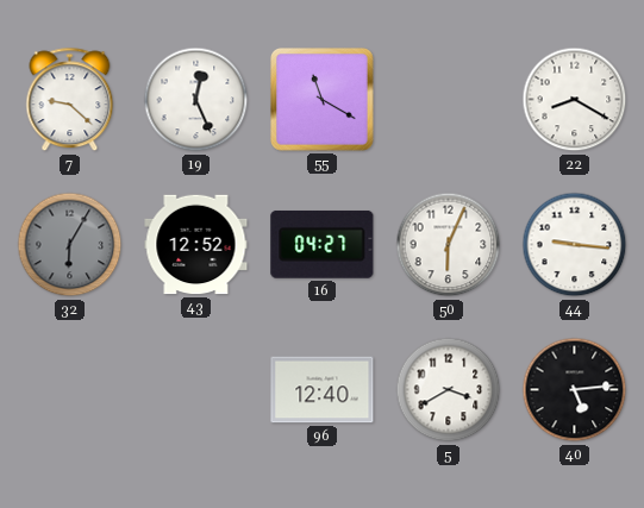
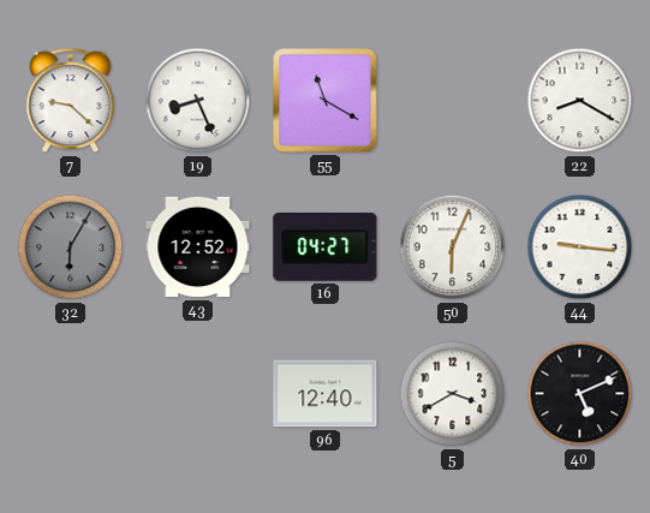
19: 12:26 -> 8:26
40: 5:14 -> 5:11
